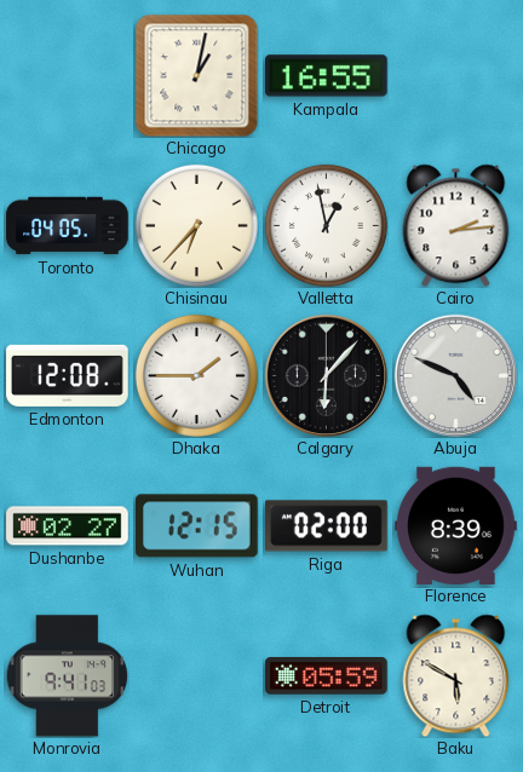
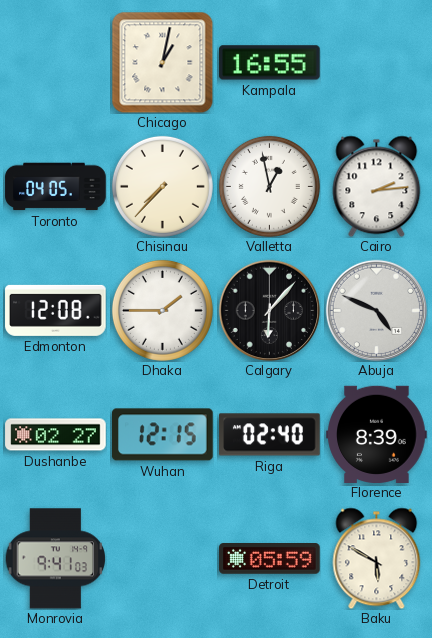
Chisinau: 6:37 -> 7:37
Riga: 02:00 -> 02:40
